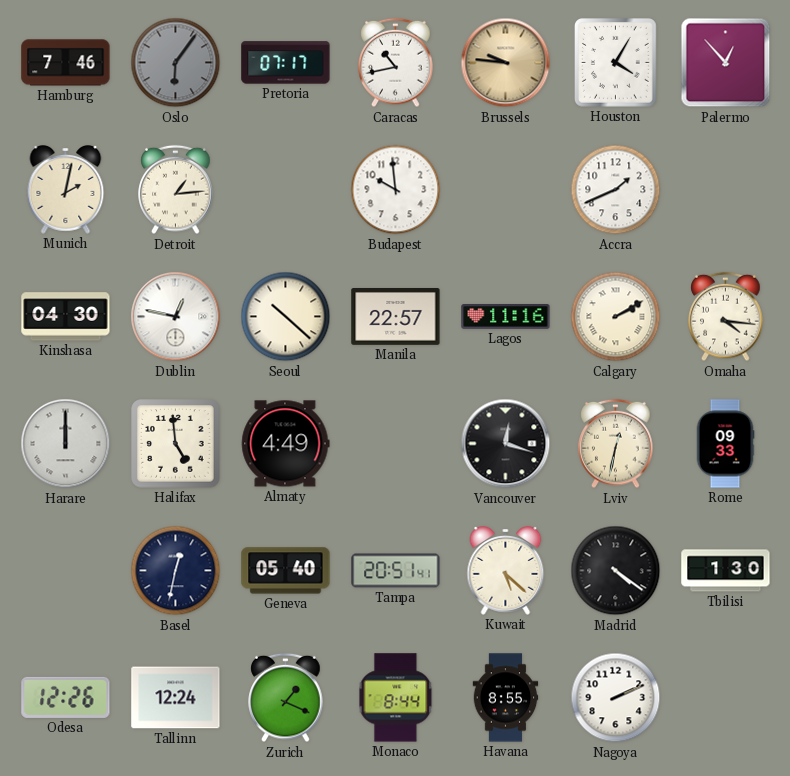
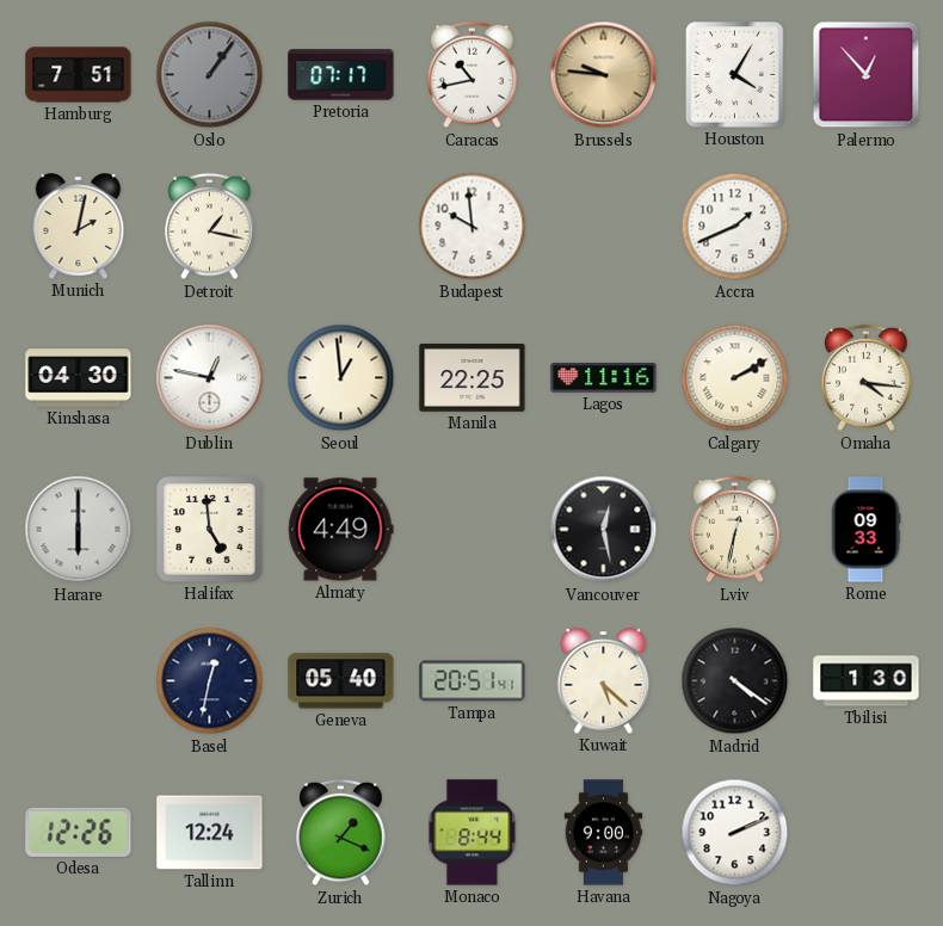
Hamburg: 7:46 -> 7:51
Oslo: 6:06 -> 1:06
Detroit: 1:14 -> 1:17
Seoul: 10:22 -> 12:59
Manila: 22:57 -> 22:25
Harare: 12:00 -> 6:00
Vancouver: 12:18 -> 12:28
Havana: 8:55 -> 9:00
